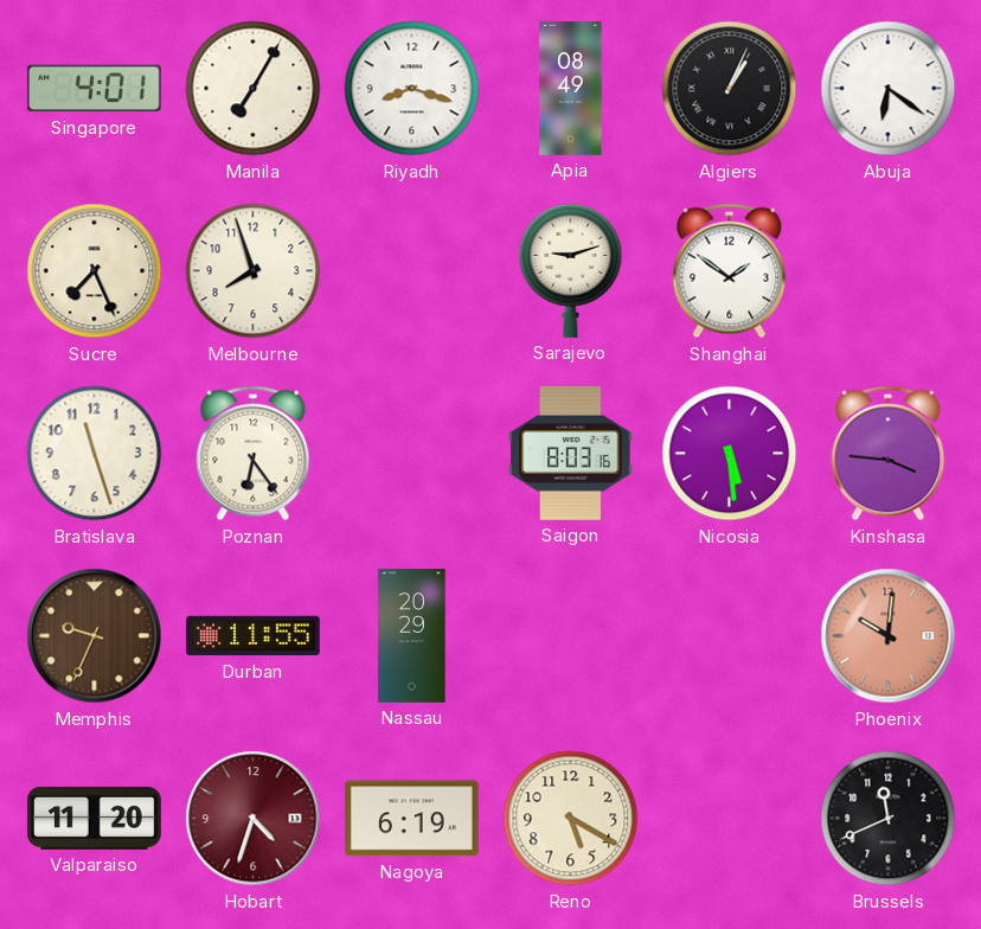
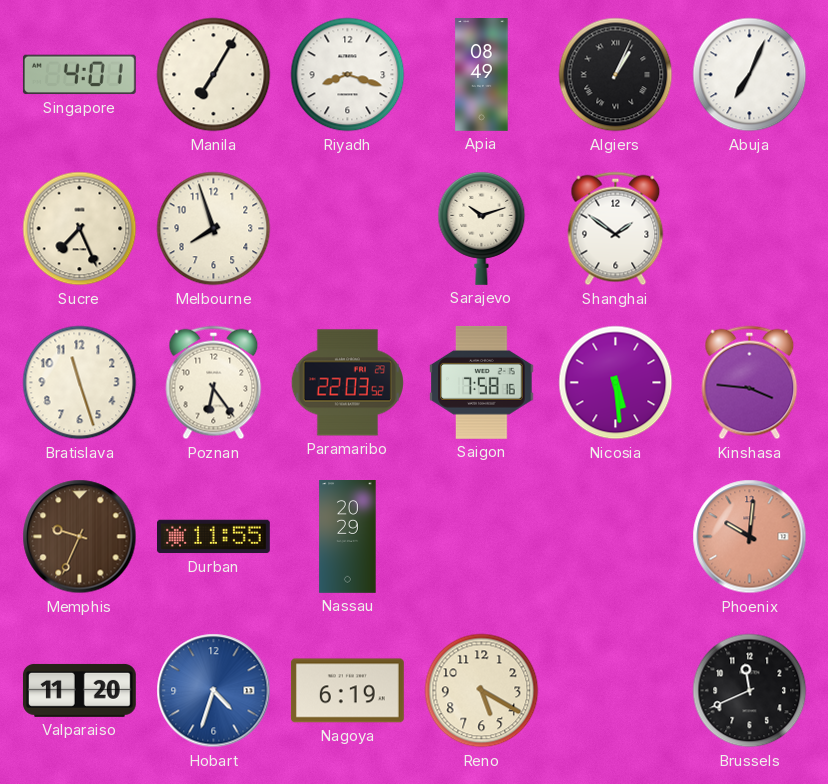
Abuja: 6:21 -> 7:04
Sarajevo: 9:12 -> 10:12
Paramaribo: none -> 22:03
Saigon: 8:03 -> 7:58
Hobart dial: burgundy -> blue
